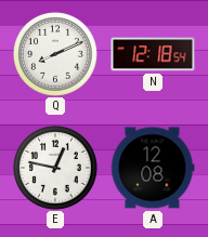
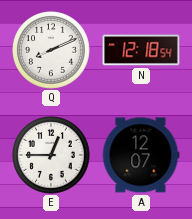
E: 12:47 -> 12:45
A: 12:08 -> 12:07
